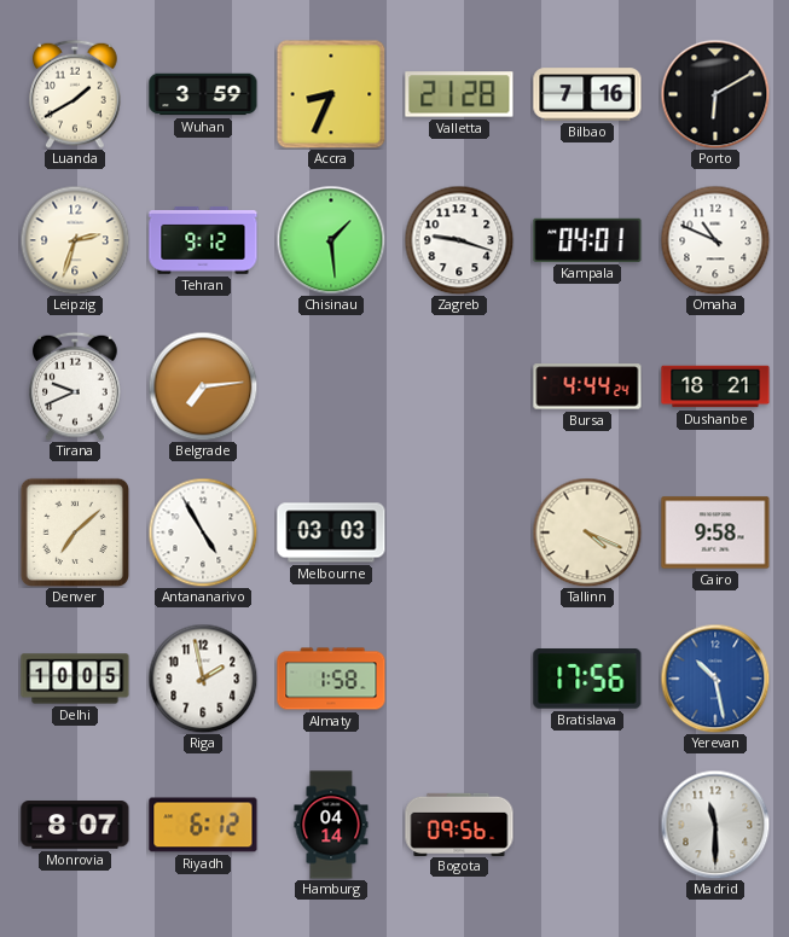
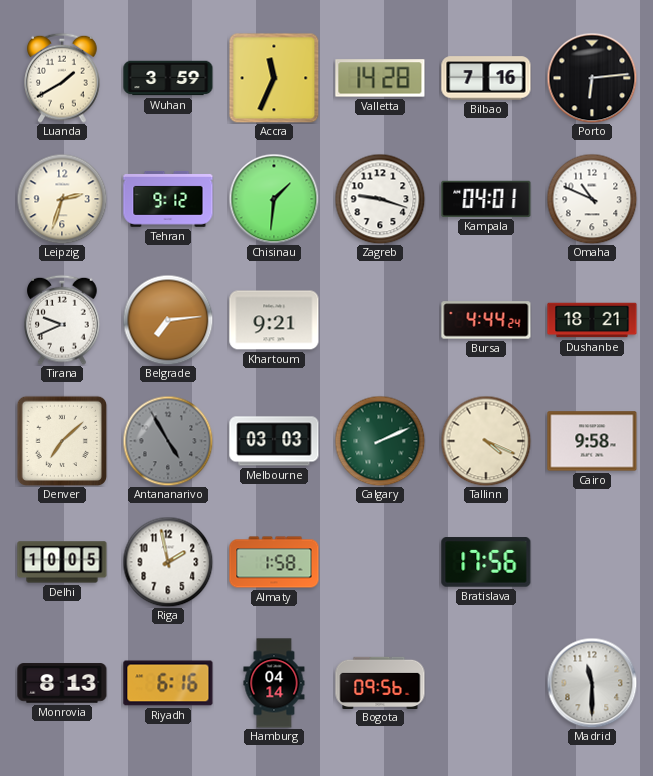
Accra: 8:34 -> 11:34
Valletta: 21:28 -> 14:28
Porto: 6:10 -> 6:14
Chisinau: 1:29 -> 1:31
Khartoum: none -> 9:21
Antananarivo dial: white -> grey
Calgary: none -> 2:11
Yerevan: 10:28 -> none
Monrovia: 8:07 -> 8:13
Riyadh: 6:12 -> 6:16
